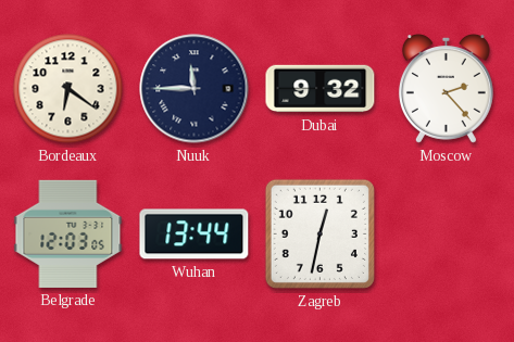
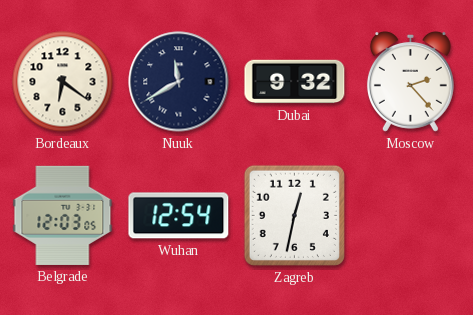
Nuuk: 11:45 -> 11:40
Wuhan: 13:44 -> 12:54
